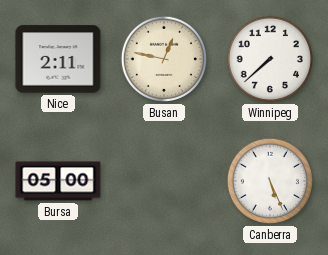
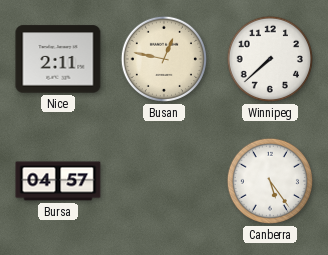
Bursa: 05:00 -> 04:57
Canberra: 5:26 -> 5:24
